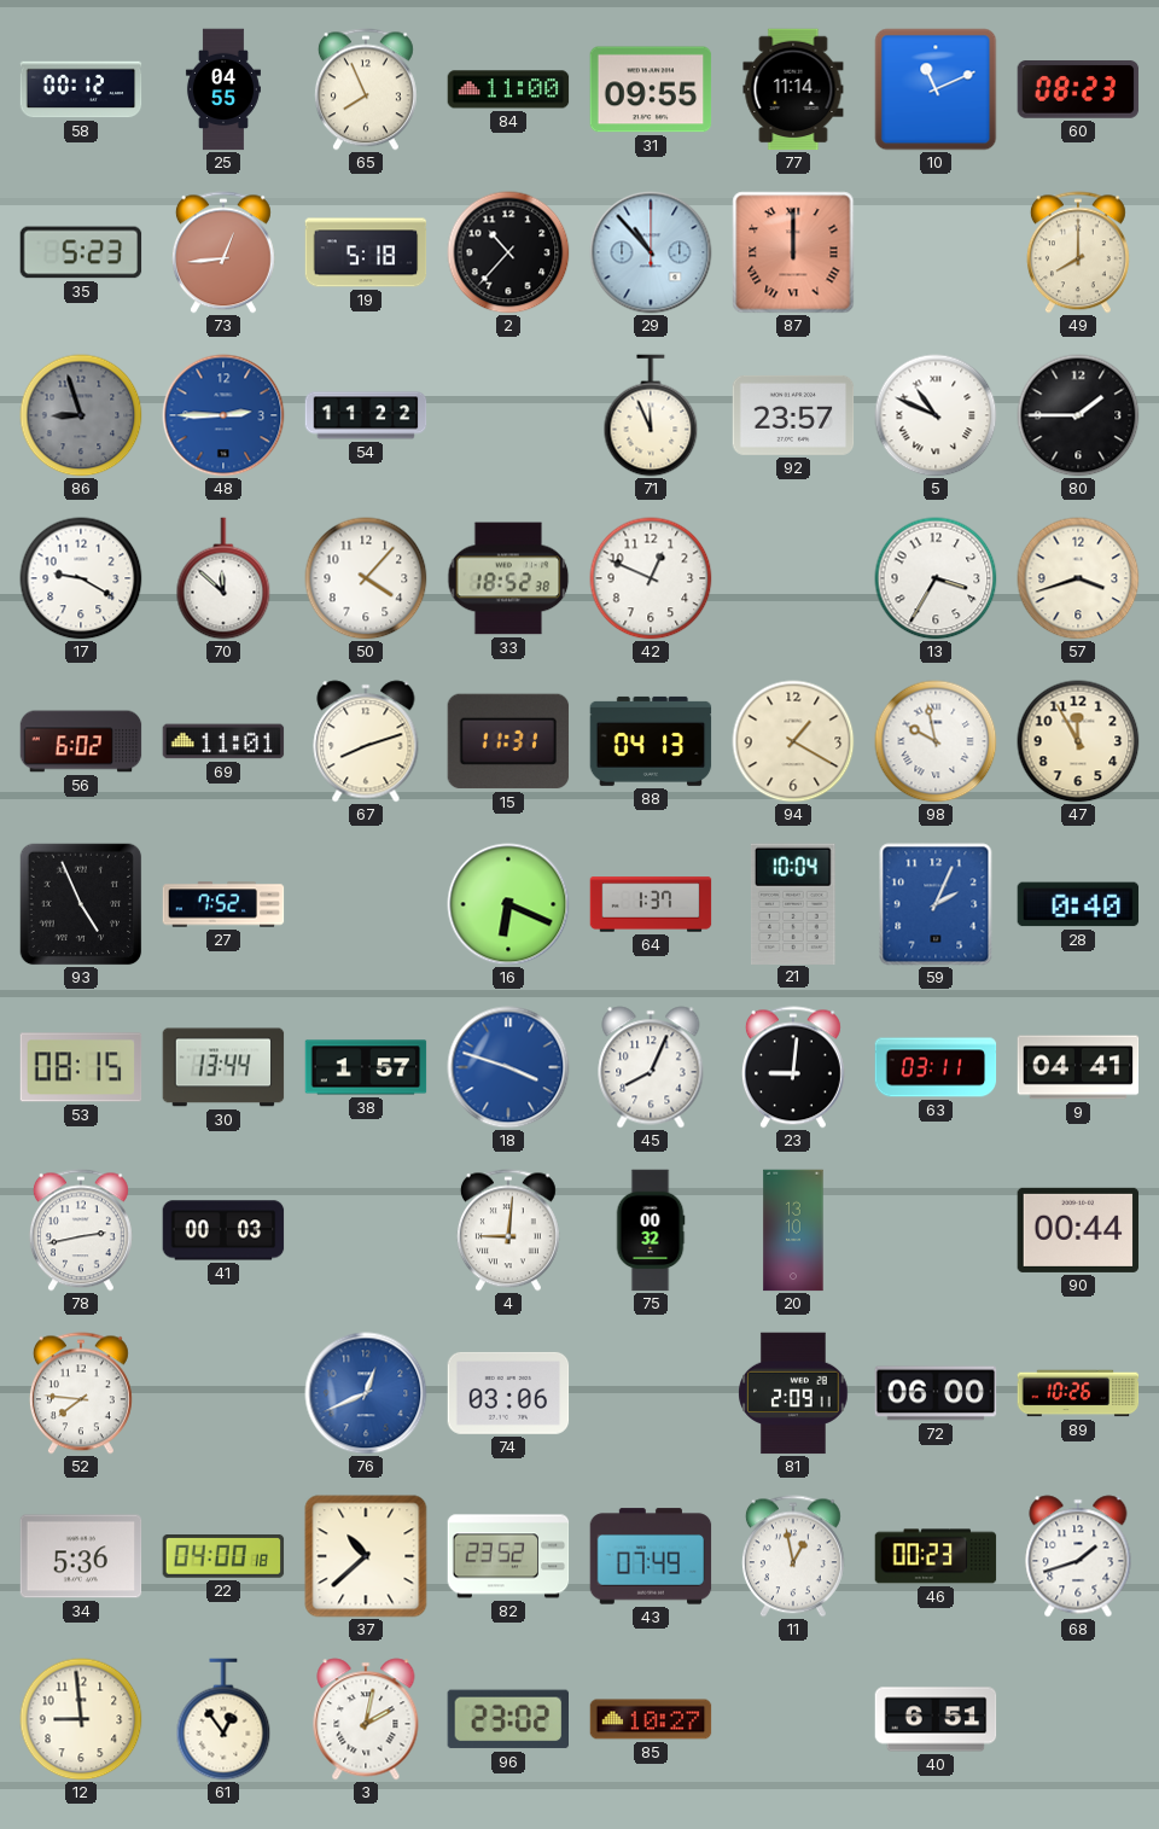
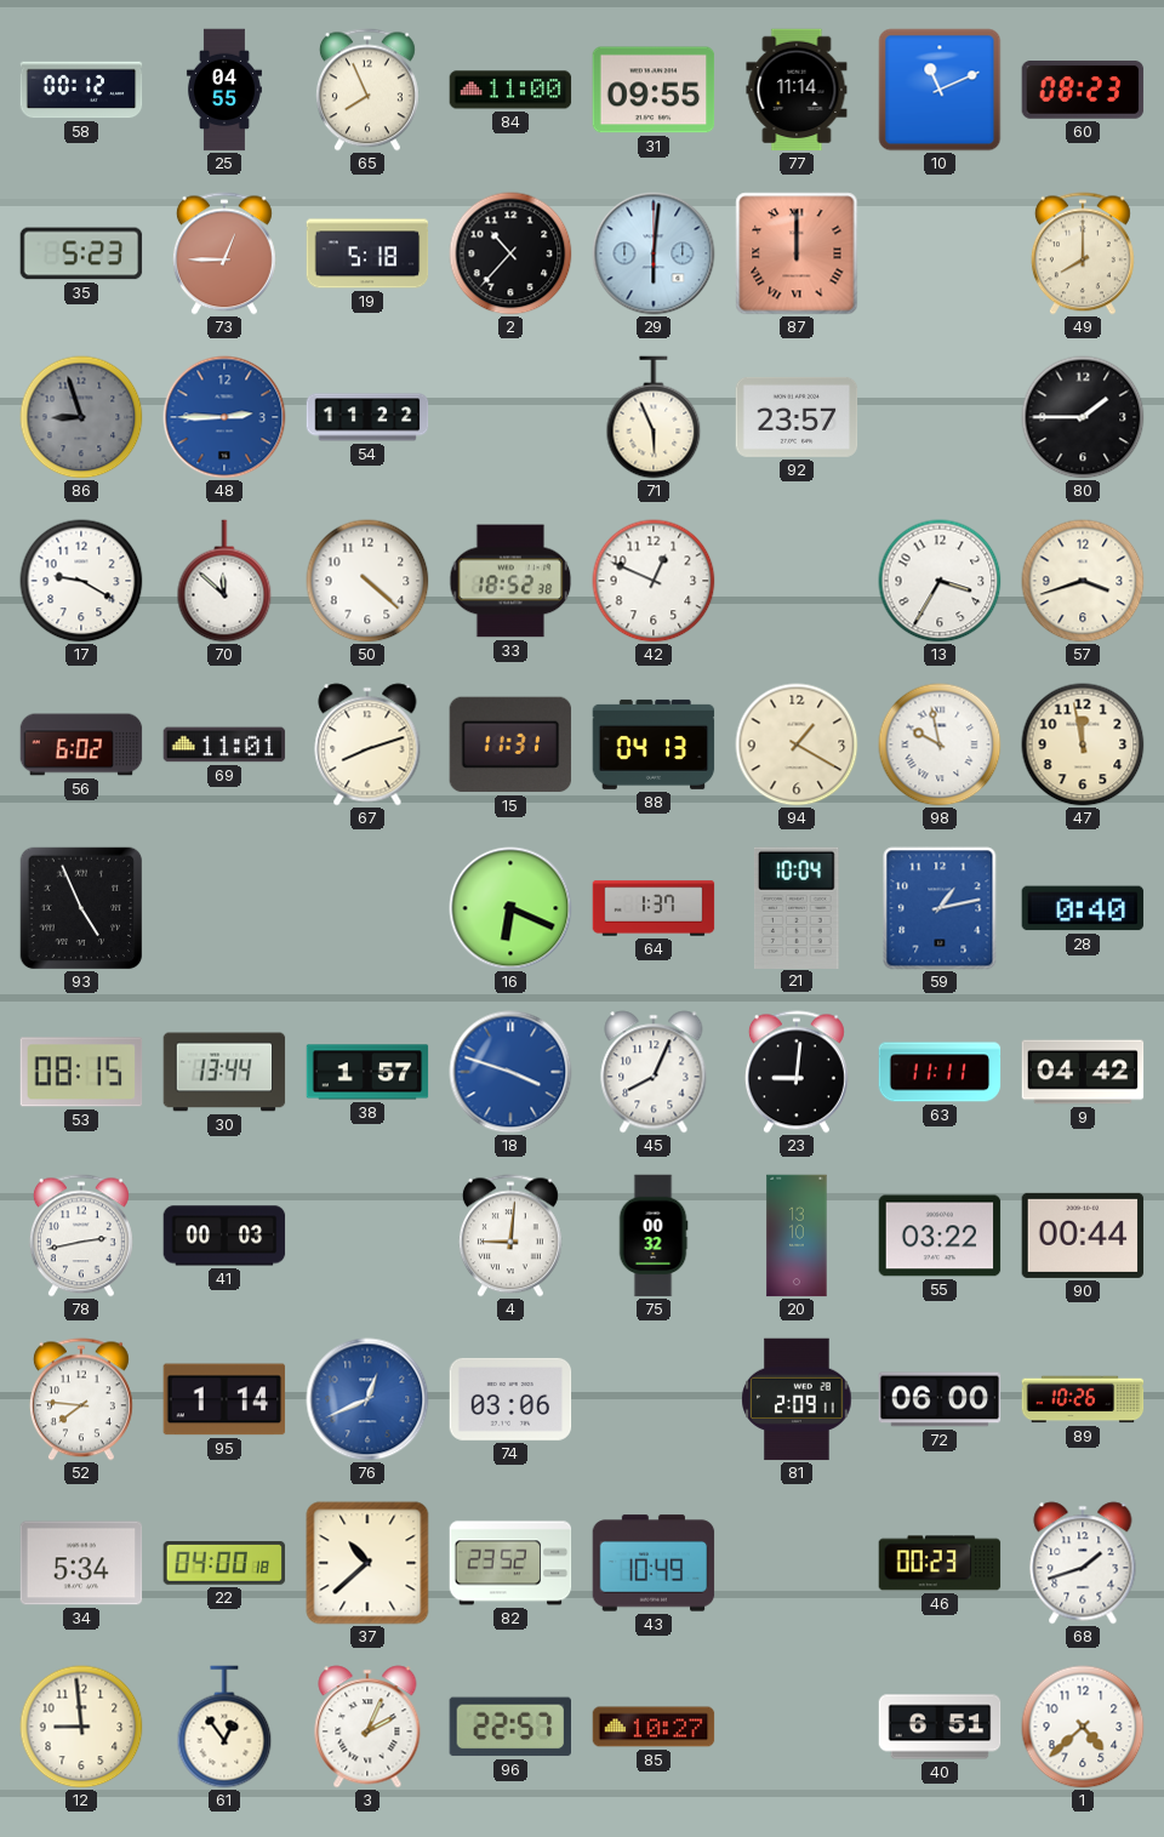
73: 12:44 -> 12:45
29: 10:53 -> 6:01
71: 11:56 -> 5:56
5: 10:49 -> none
50: 4:07 -> 4:22
47: 11:55 -> 11:58
27: 7:52 -> none
59: 2:04 -> 1:13
63: 03:11 -> 11:11
9: 04:41 -> 04:42
55: none -> 03:22
95: none -> 1:14
34: 5:36 -> 5:34
43: 07:49 -> 10:49
11: 12:58 -> none
3: 2:02 -> 2:04
96: 23:02 -> 22:57
1: none -> 4:38
